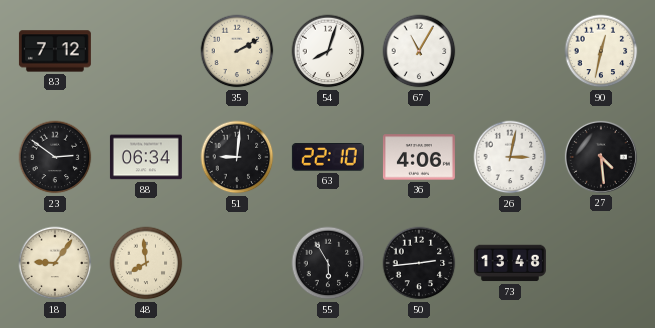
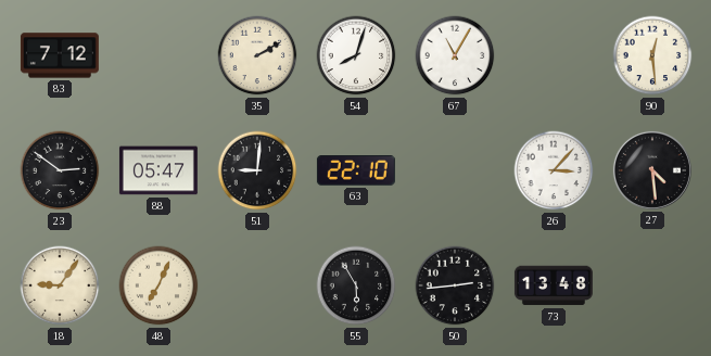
90: 12:32 -> 12:29
88: 06:34 -> 05:47
36: 4:06 -> none
26: 3:02 -> 3:07
48: 7:59 -> 7:04
